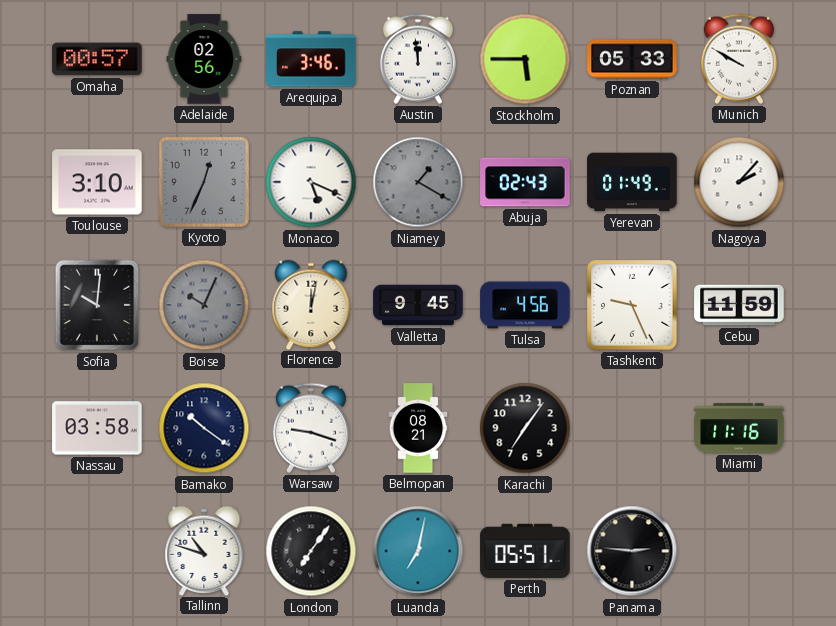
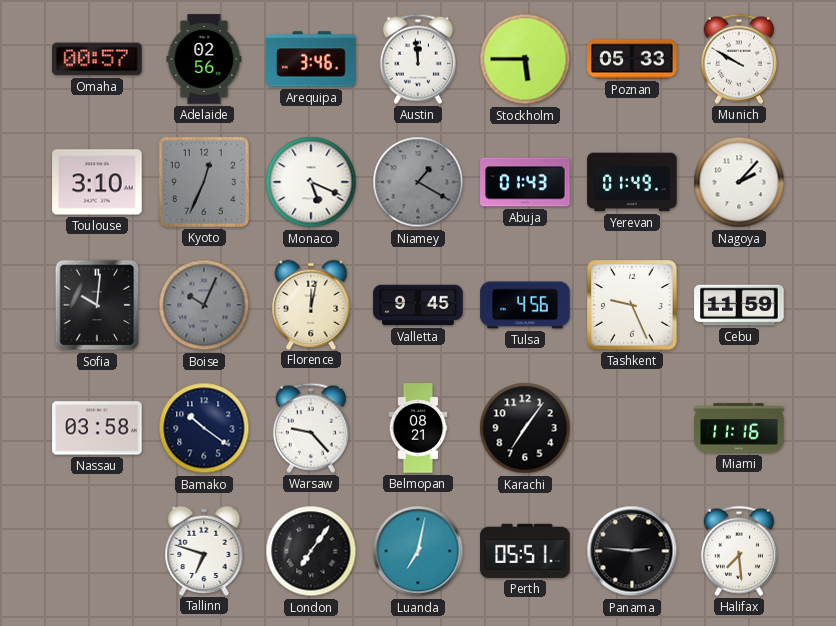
Abuja: 02:43 -> 01:43
Warsaw: 9:18 -> 9:23
Tallinn: 10:48 -> 6:48
Halifax: none -> 7:29
